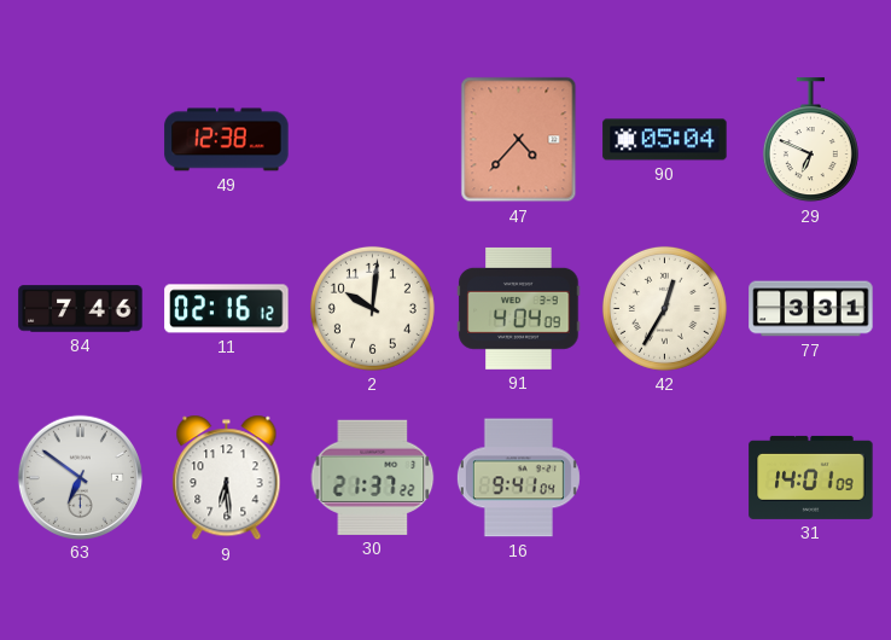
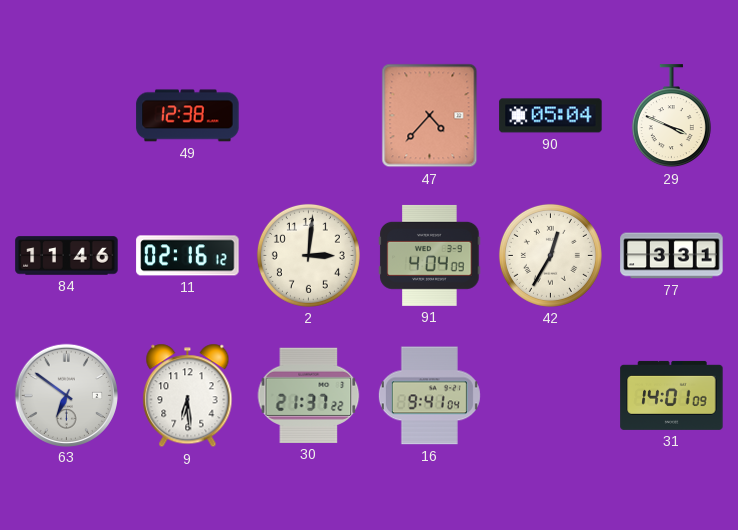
29: 6:49 -> 3:49
84: 7:46 -> 11:46
2: 10:01 -> 3:01
